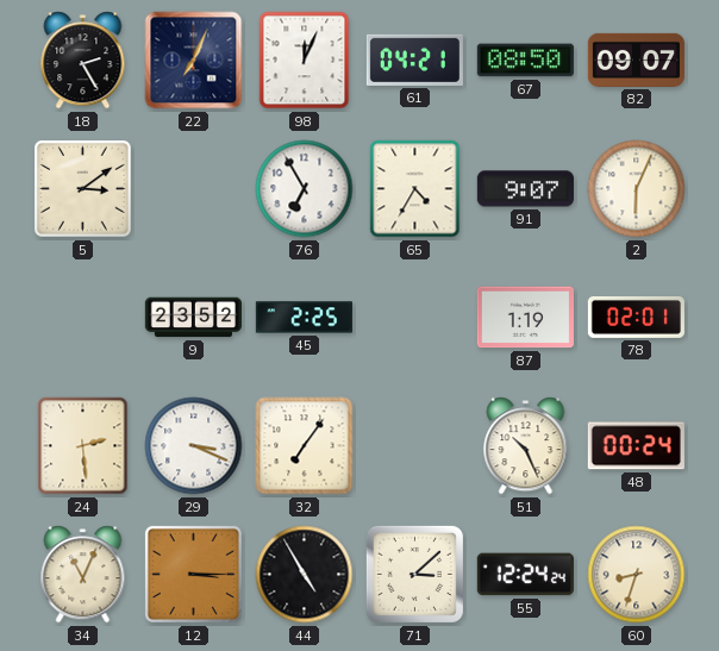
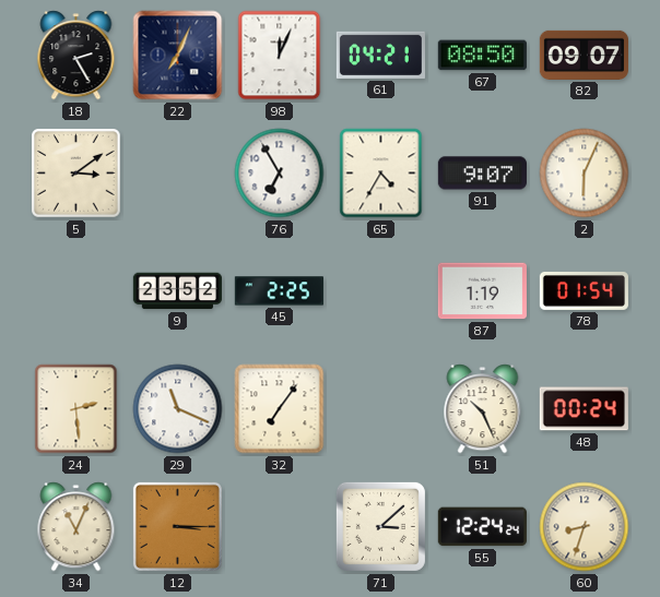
78: 02:01 -> 01:54
29: 3:19 -> 11:19
44: 4:55 -> none
